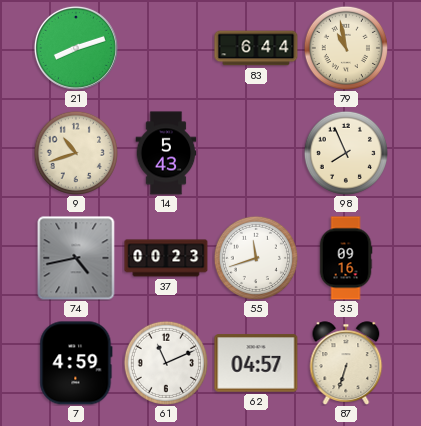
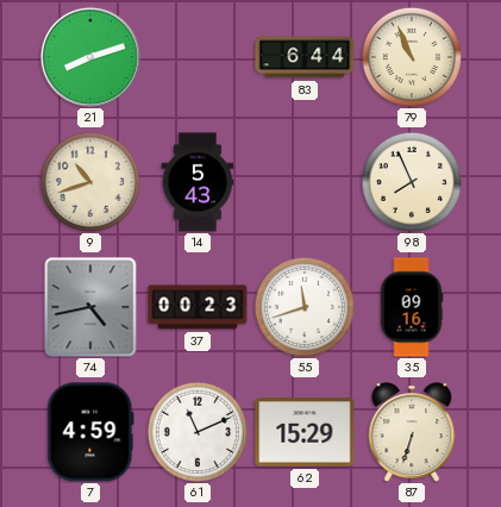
79: 10:58 -> 10:56
62: 04:57 -> 15:29
